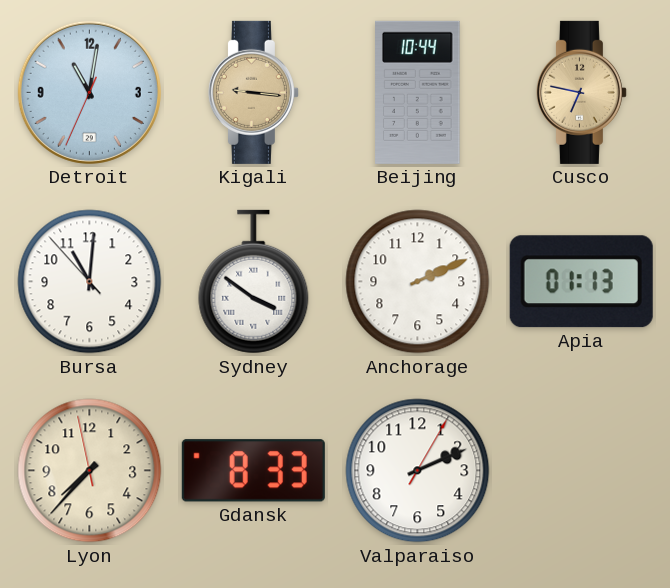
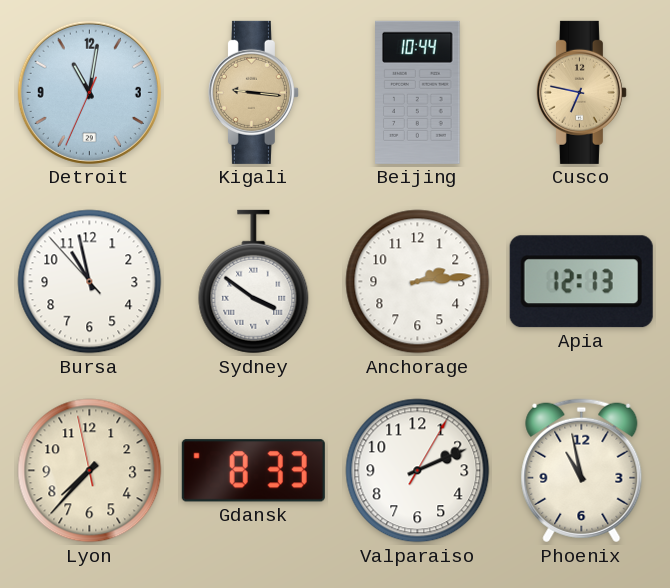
Bursa: 11:00 -> 10:57
Anchorage: 2:11 -> 2:14
Apia: 01:13 -> 12:13
Phoenix: none -> 10:58
